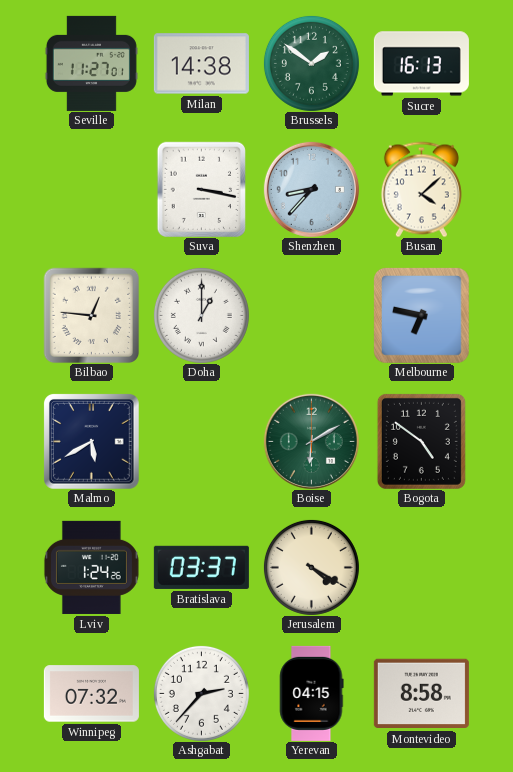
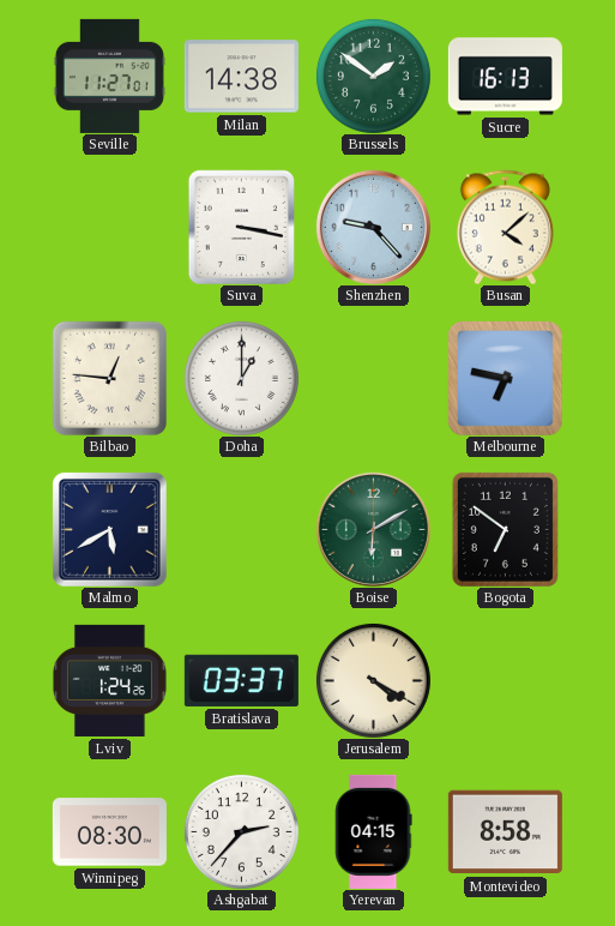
Shenzhen: 8:37 -> 9:23
Bogota: 4:51 -> 6:51
Winnipeg: 07:32 -> 08:30
